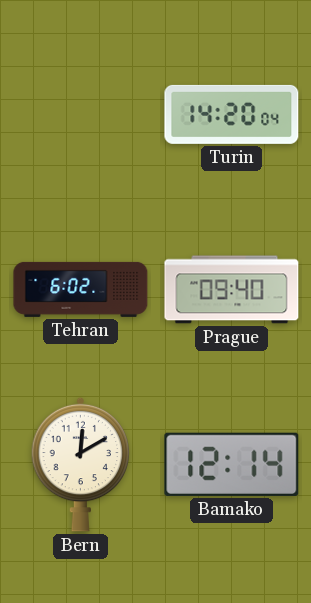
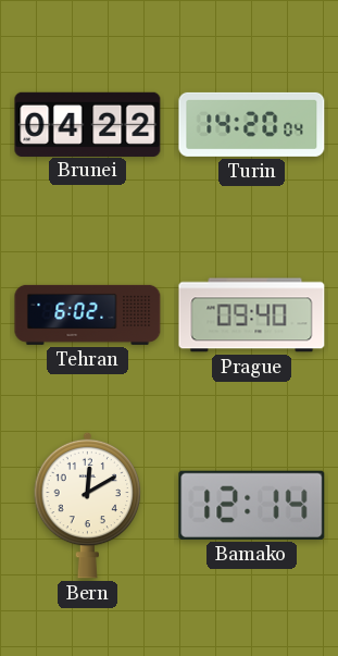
Brunei: none -> 04:22
